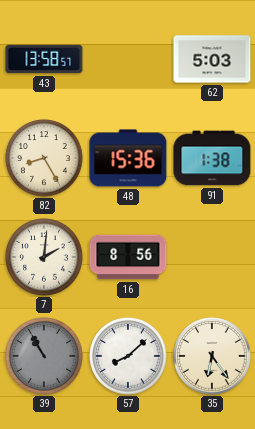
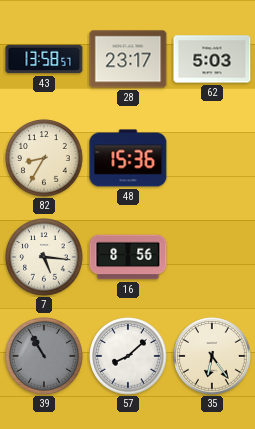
28: none -> 23:17
82: 8:25 -> 8:35
91: 1:38 -> none
7: 2:01 -> 5:16
